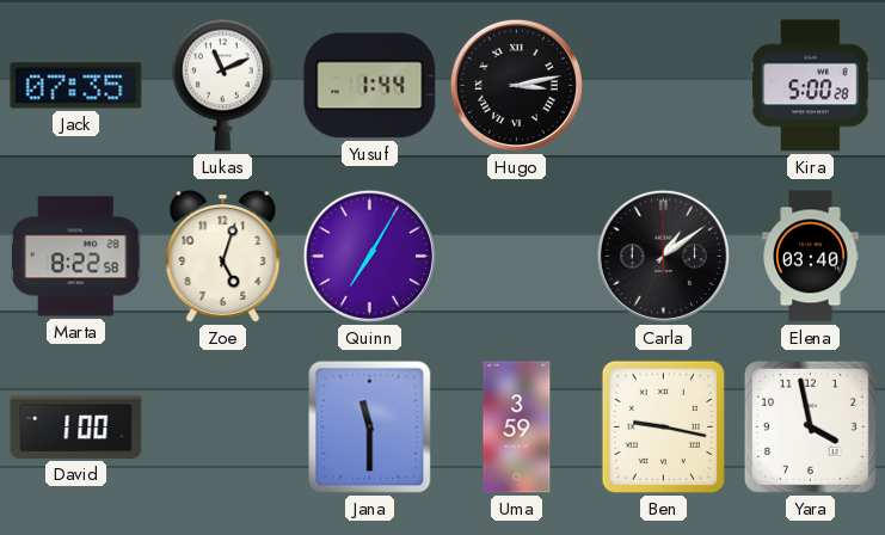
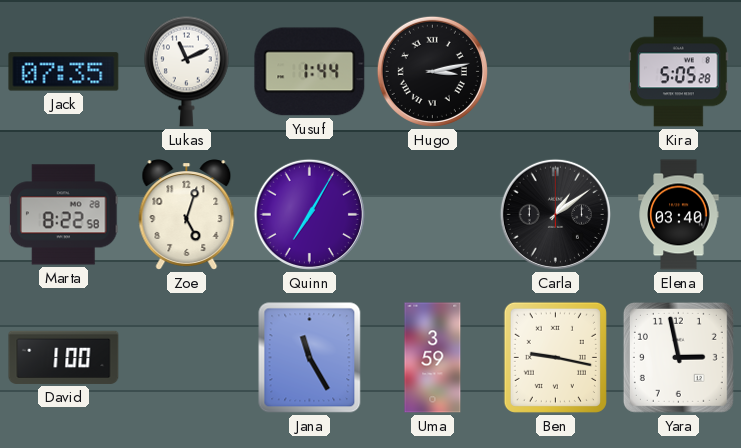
Kira: 5:00 -> 5:05
Jana: 11:30 -> 11:25
Yara: 3:58 -> 2:58
